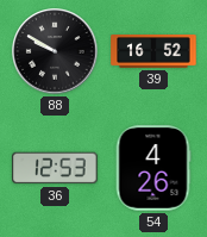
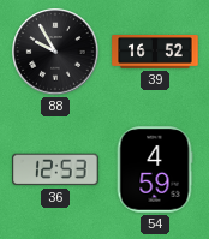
88: 9:50 -> 9:55
54: 4:26 -> 4:59
